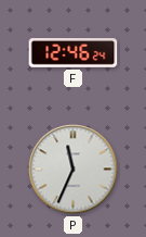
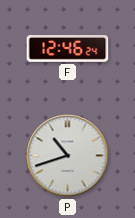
P: 11:34 -> 10:42
